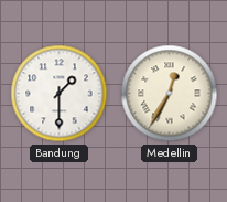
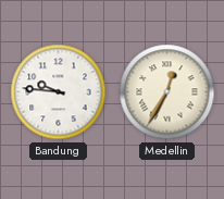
Bandung: 1:30 -> 9:46
